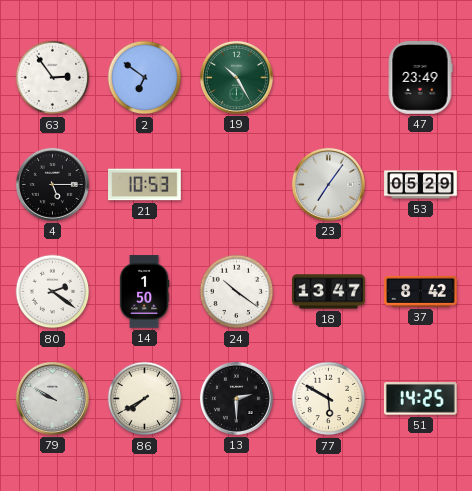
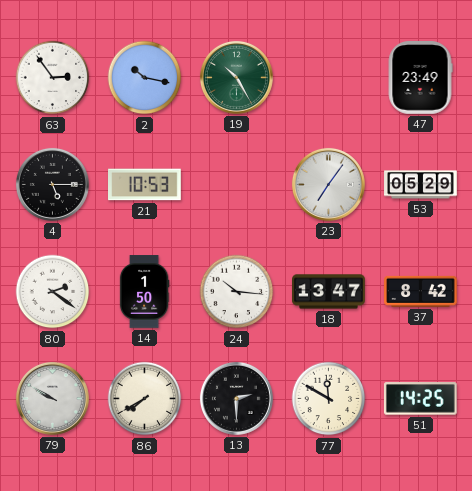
2: 6:51 -> 10:17
24: 10:21 -> 10:16
77: 5:50 -> 11:50
